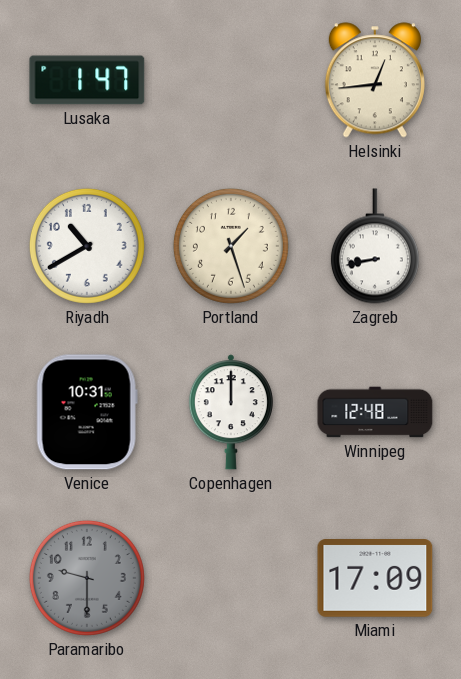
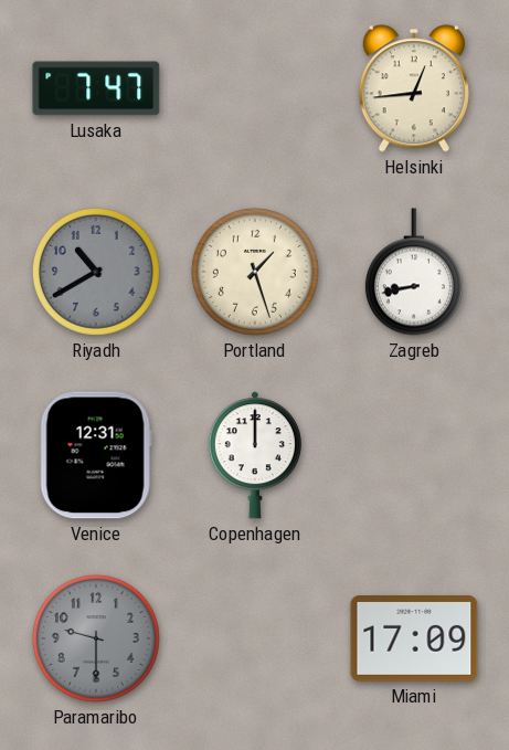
Lusaka: 1:47 -> 7:47
Riyadh dial: white -> grey
Venice: 10:31 -> 12:31
Winnipeg: 12:48 -> none
